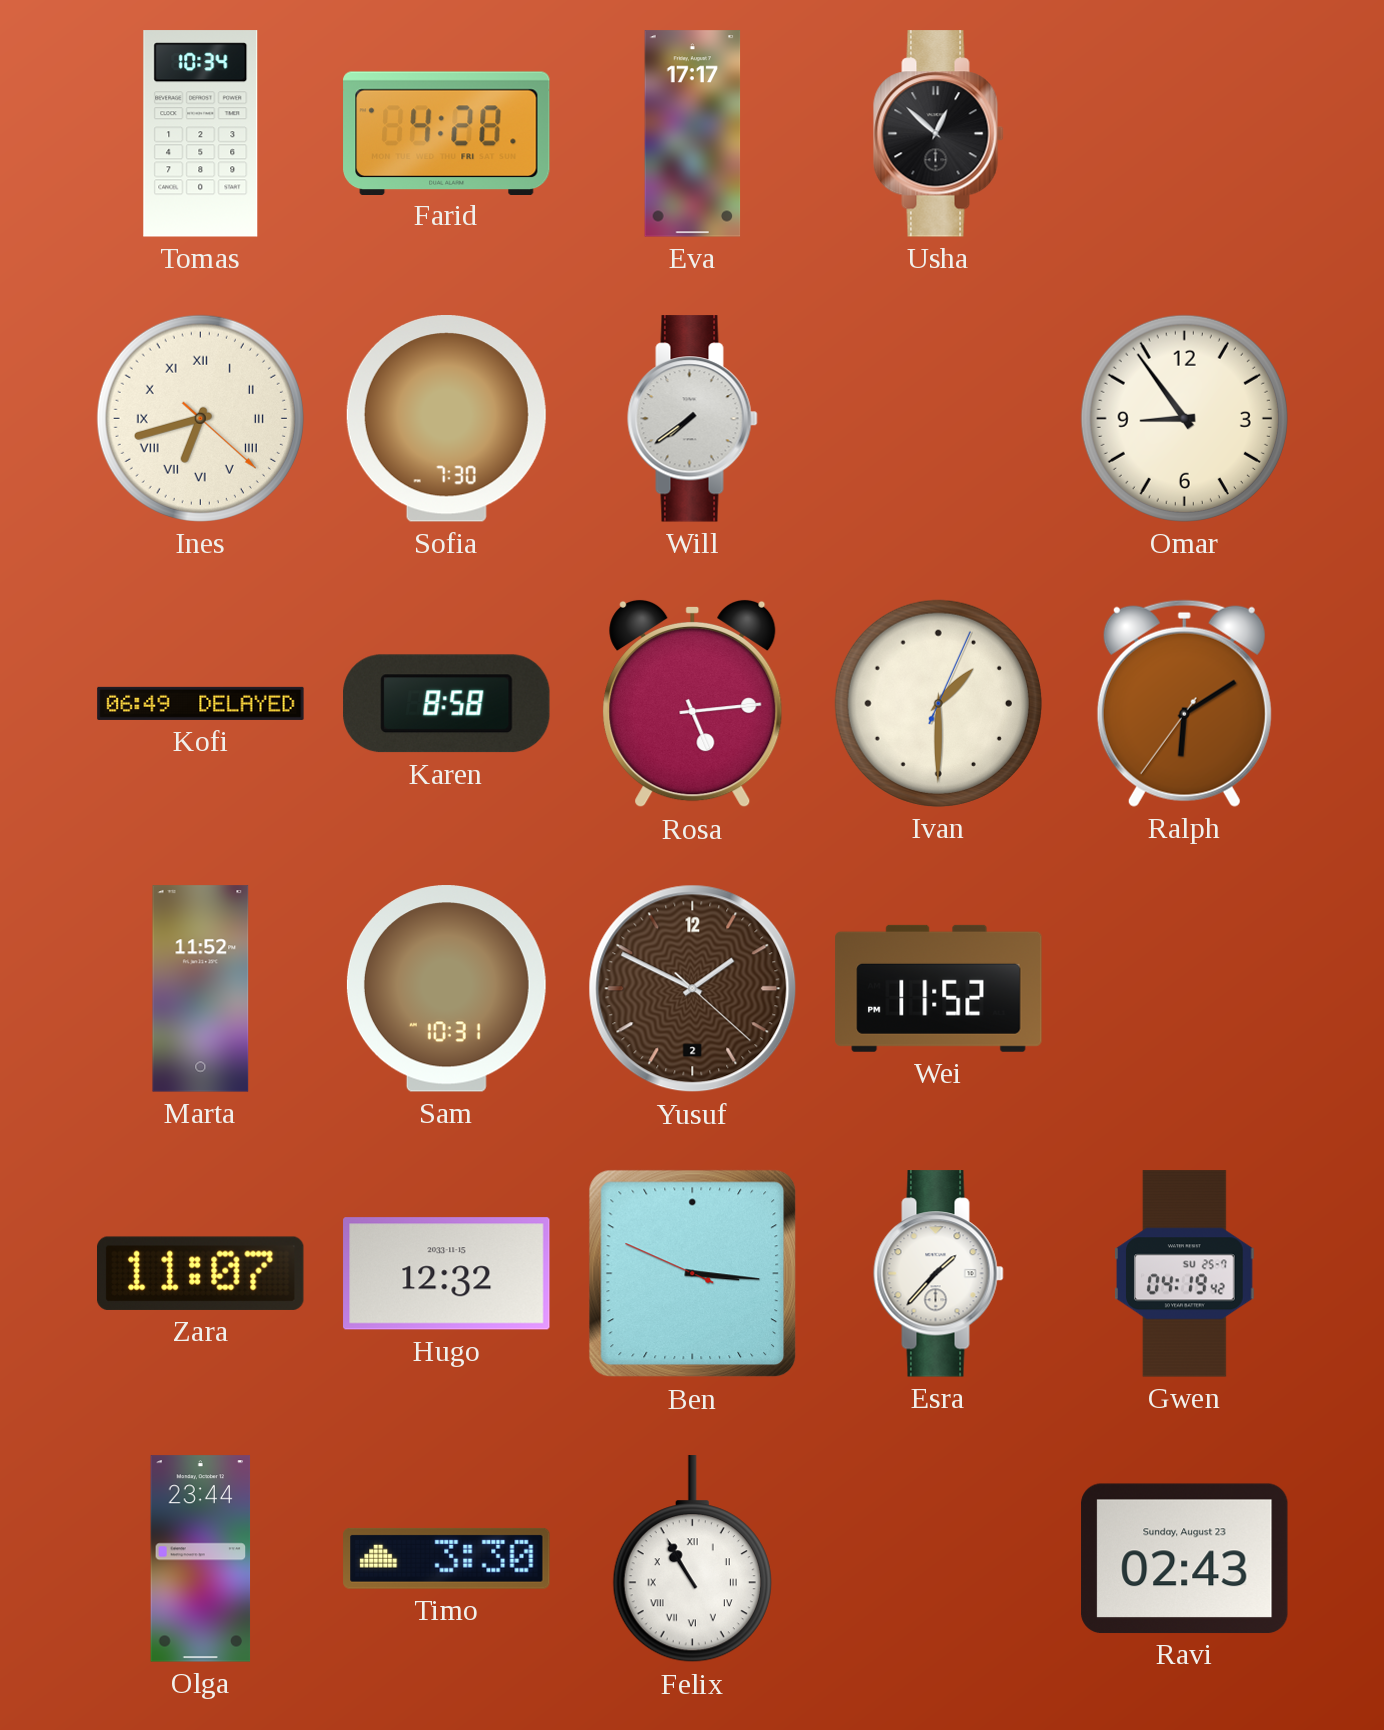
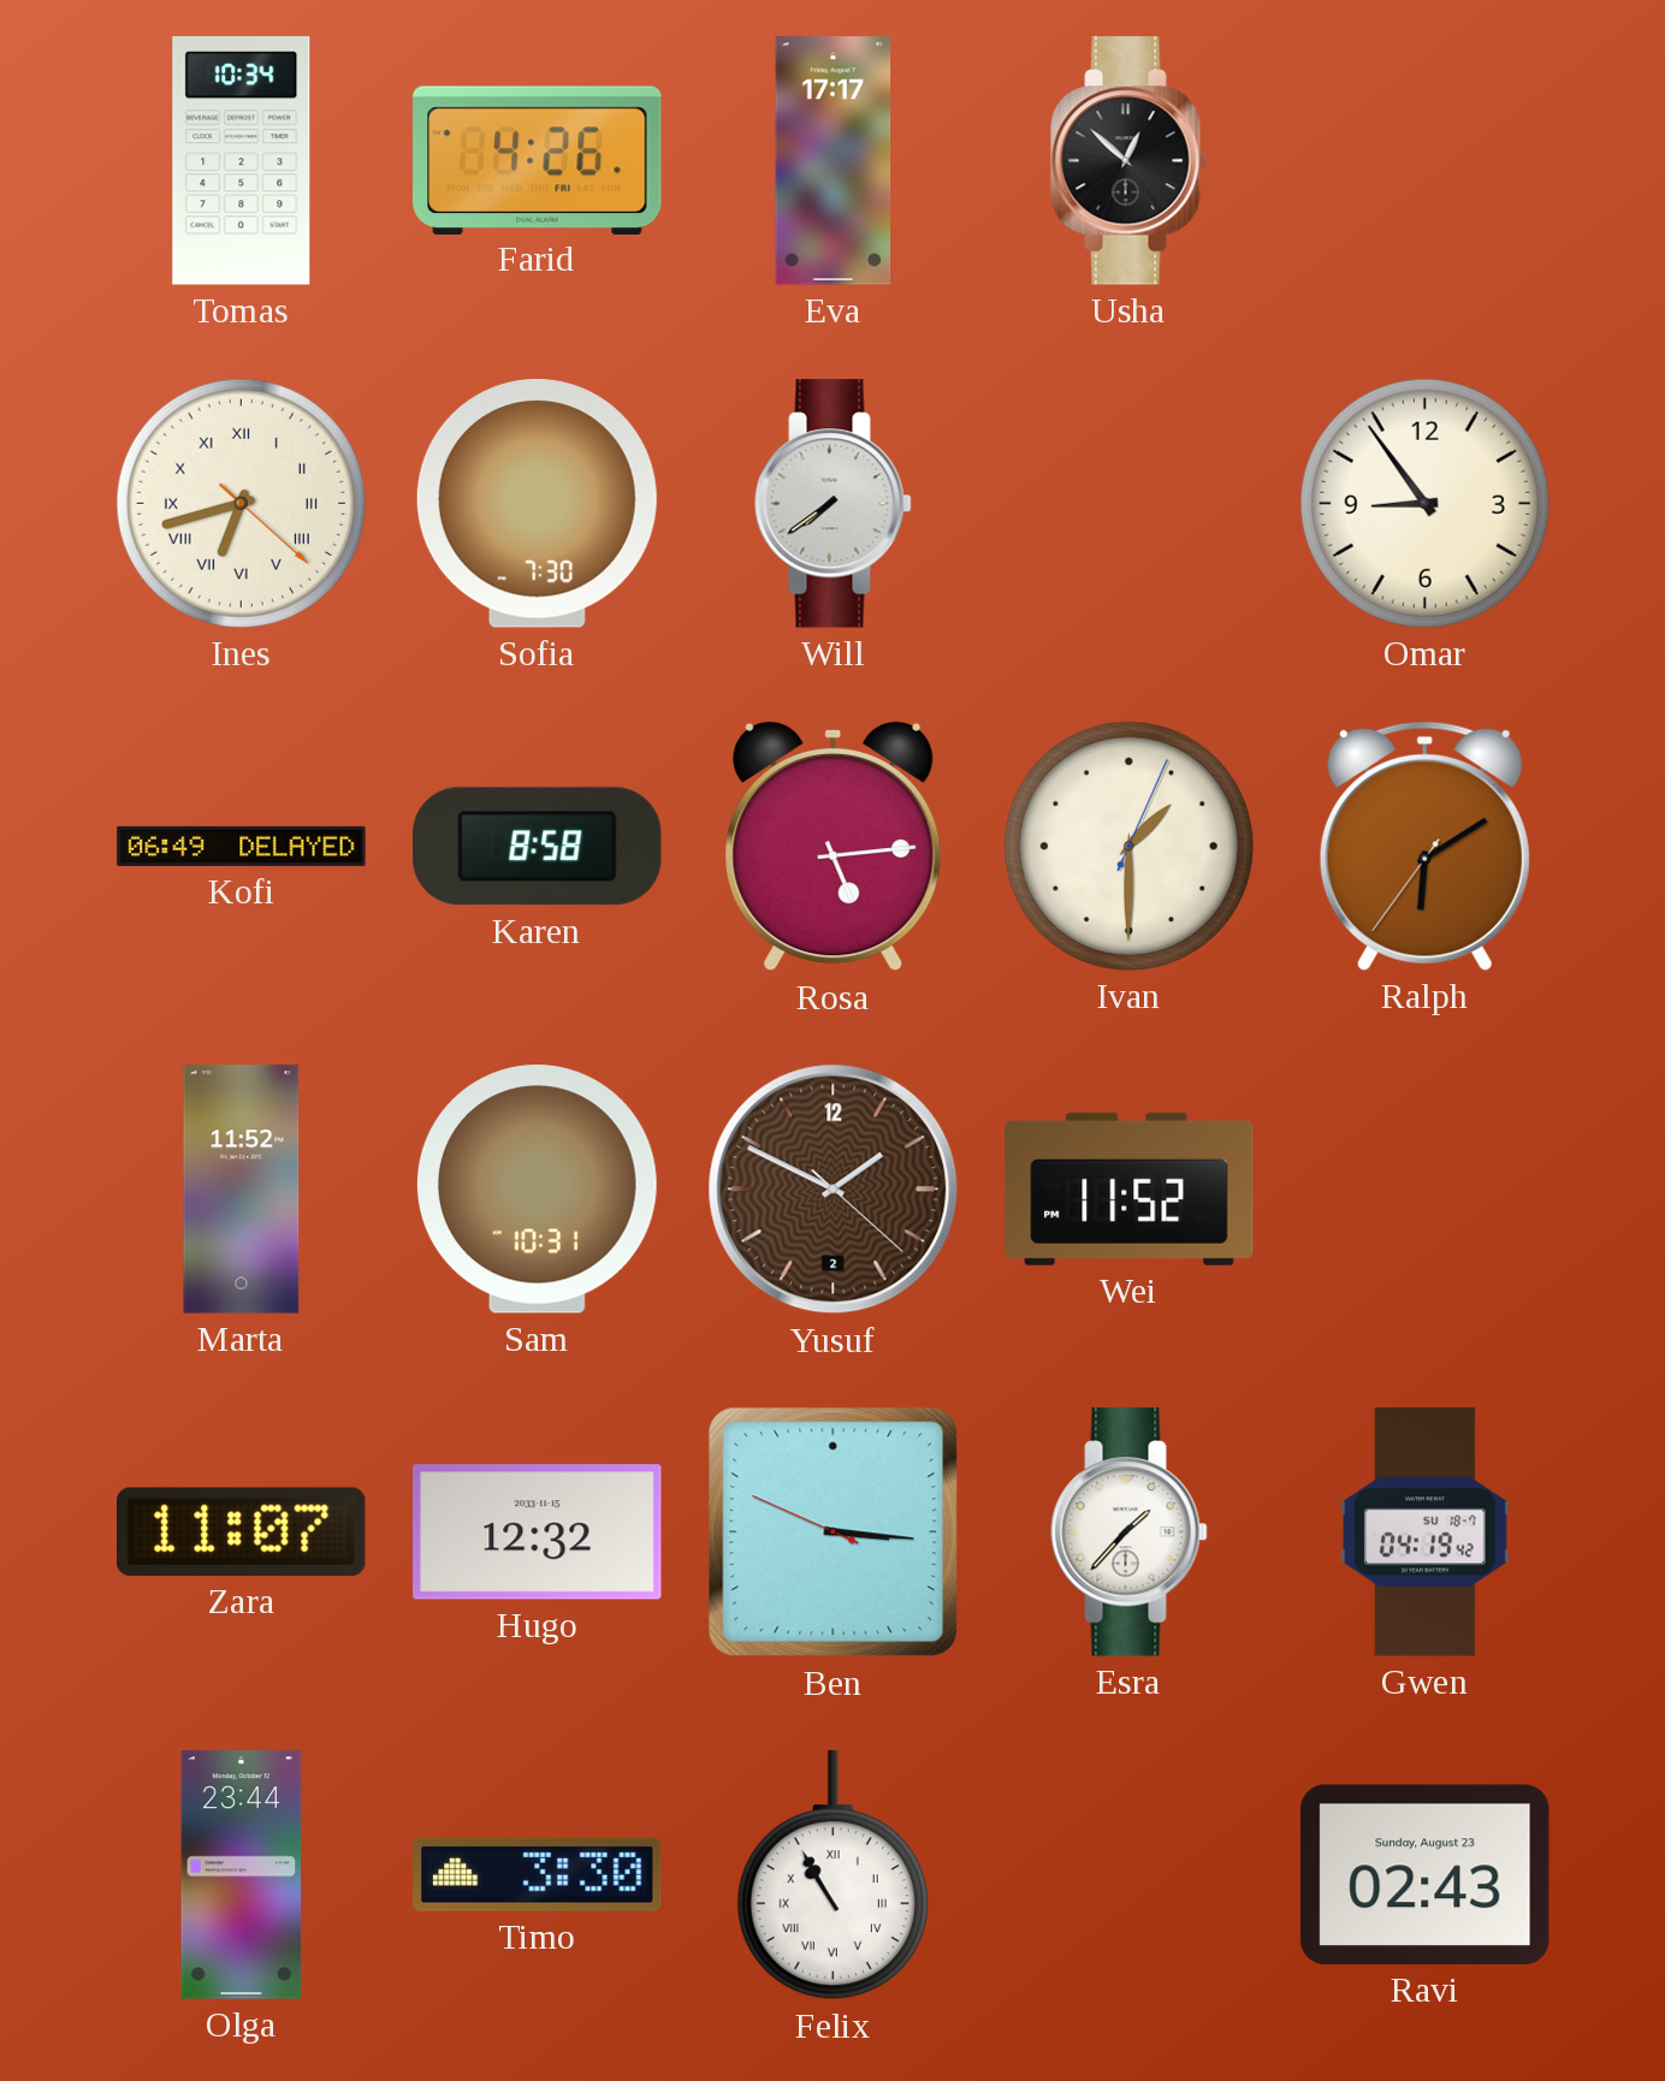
Farid: 4:28 -> 4:26
Gwen date: SU 25-7 -> SU 18-7
